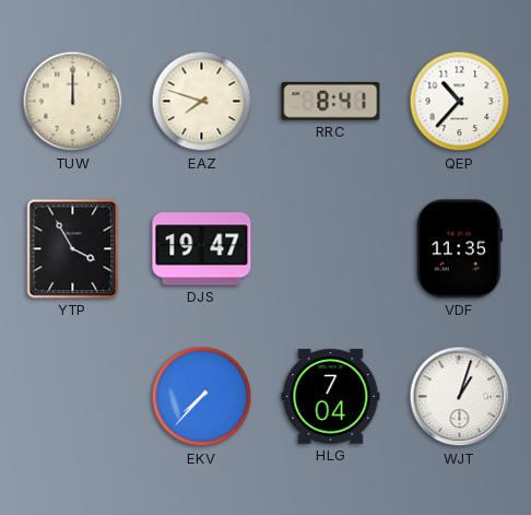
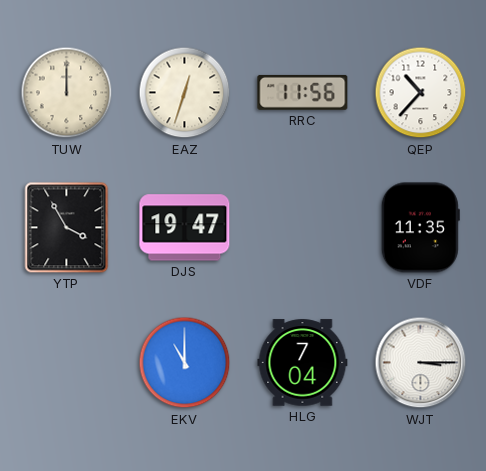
EAZ: 7:48 -> 12:33
RRC: 8:41 -> 11:56
EKV: 7:37 -> 11:00
WJT: 1:03 -> 3:15
